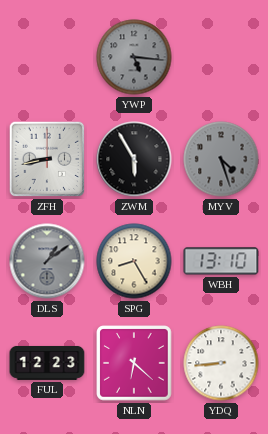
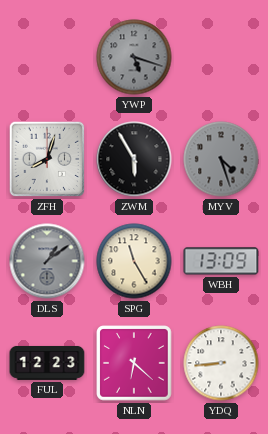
YWP: 5:16 -> 5:18
ZFH: 8:43 -> 8:03
SPG: 8:25 -> 11:25
WBH: 13:10 -> 13:09
